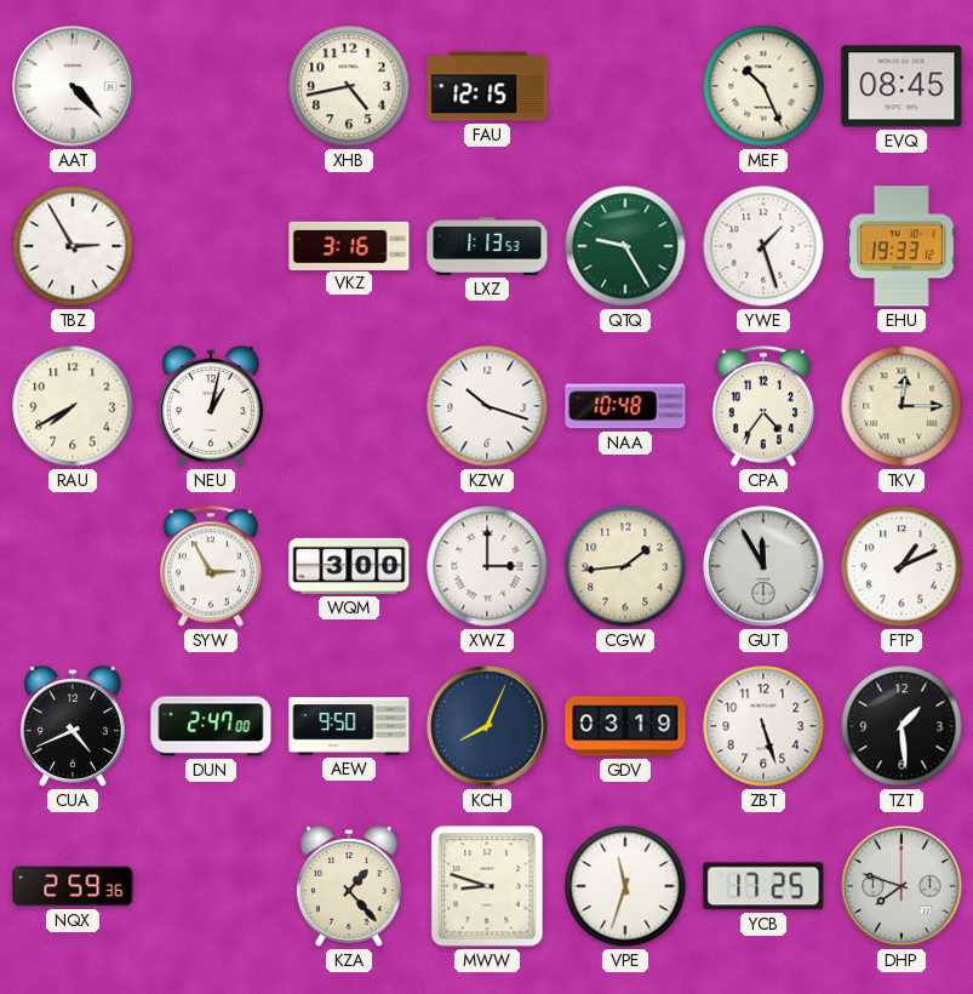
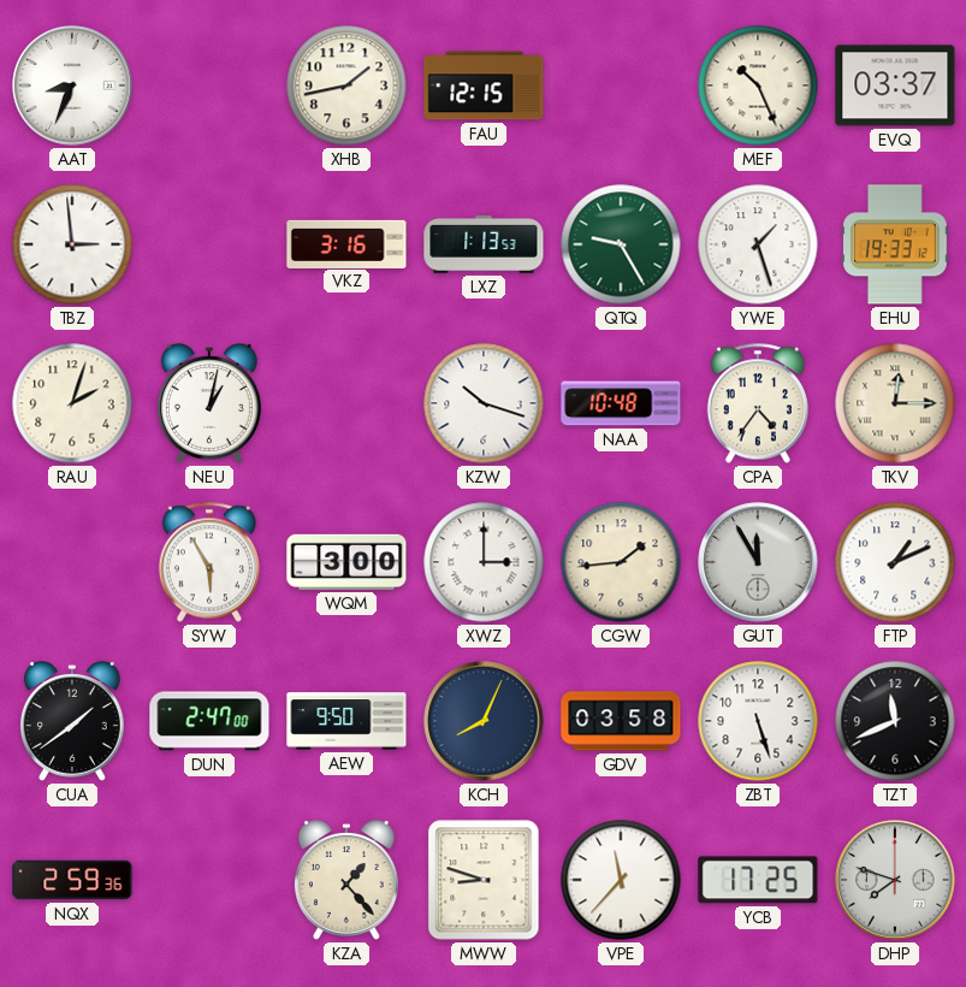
AAT: 4:23 -> 8:34
XHB: 4:43 -> 1:43
EVQ: 08:45 -> 03:37
TBZ: 2:55 -> 2:59
RAU: 7:40 -> 2:03
SYW: 2:55 -> 5:55
CUA: 4:41 -> 1:39
GDV: 03:19 -> 03:58
TZT: 1:29 -> 11:41
VPE: 11:33 -> 11:37
